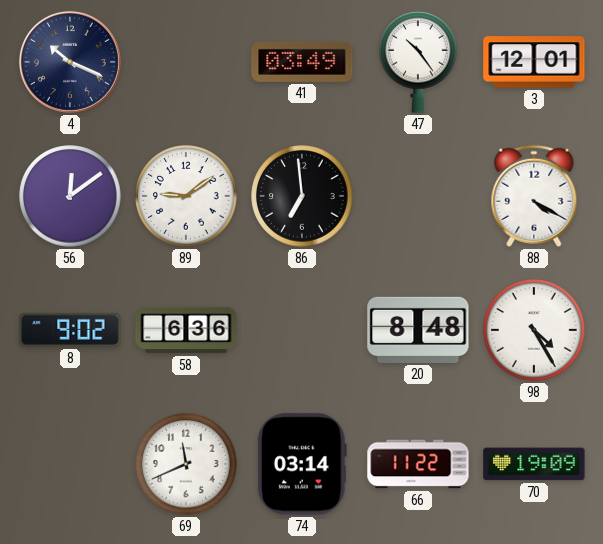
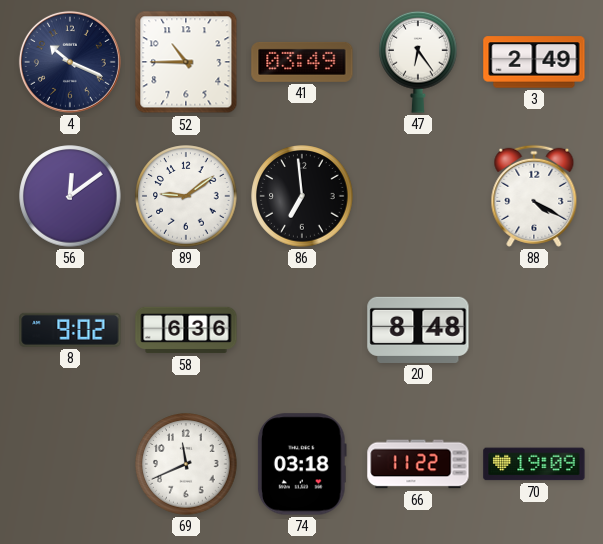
52: none -> 10:45
47: 10:24 -> 6:24
3: 12:01 -> 2:49
98: 4:25 -> none
74: 03:14 -> 03:18
